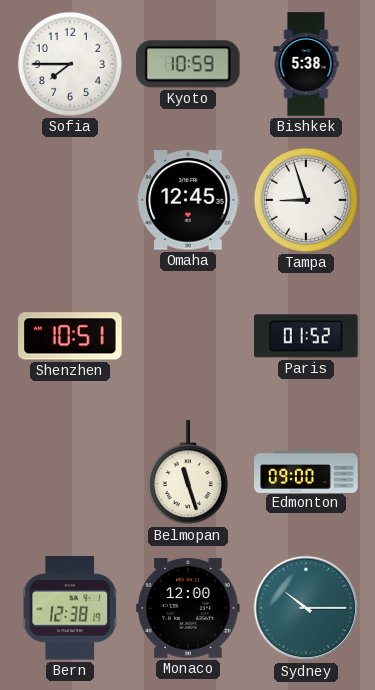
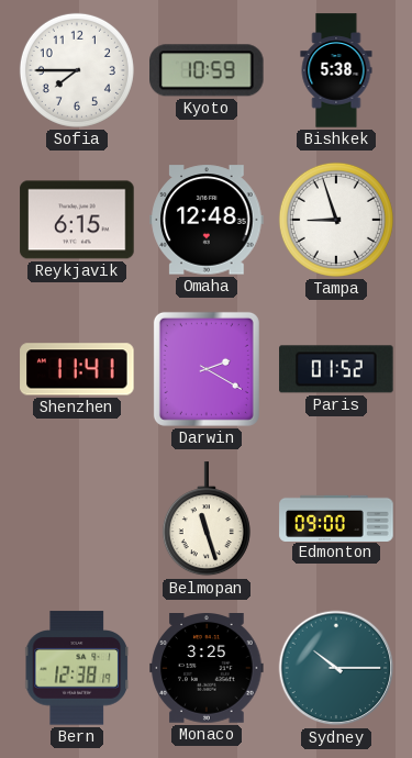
Reykjavik: none -> 6:15
Omaha: 12:45 -> 12:48
Shenzhen: 10:51 -> 11:41
Darwin: none -> 2:20
Monaco: 12:00 -> 3:25
